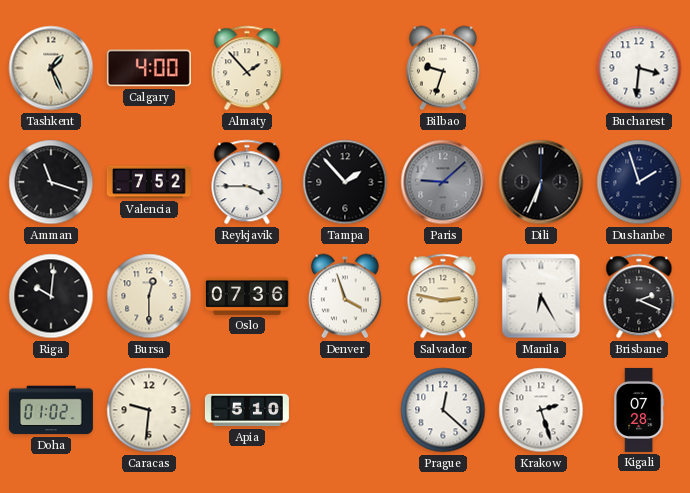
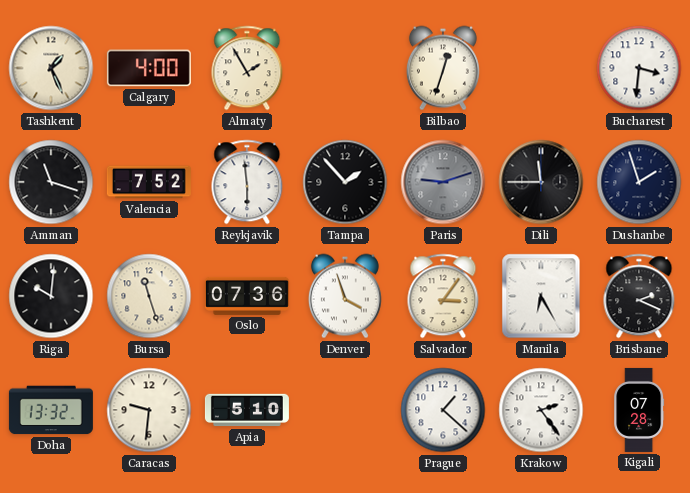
Almaty: 1:53 -> 1:55
Bilbao: 9:33 -> 12:33
Reykjavik: 3:45 -> 5:59
Paris: 9:08 -> 9:12
Dili: 6:34 -> 11:45
Bursa: 12:30 -> 11:27
Salvador: 2:47 -> 3:06
Doha: 01:02 -> 13:32
Prague: 12:22 -> 1:22
Krakow: 2:27 -> 2:24
